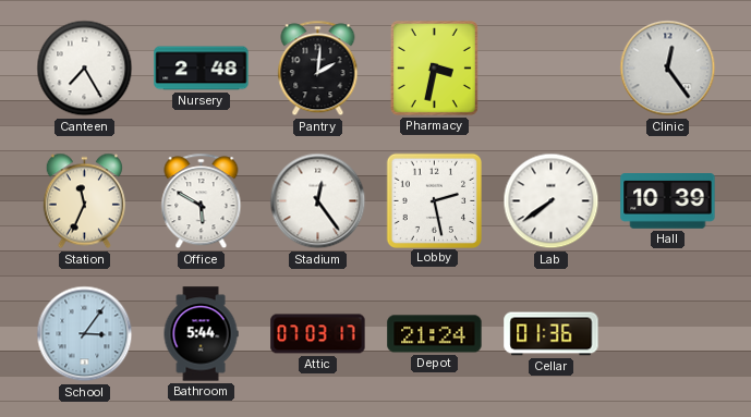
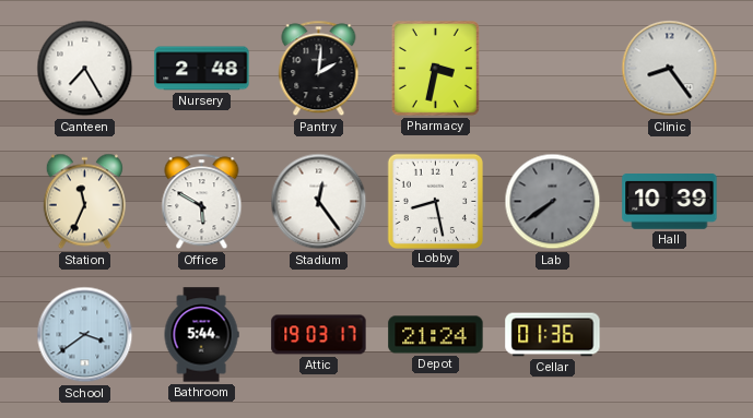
Clinic: 12:24 -> 8:24
Lobby: 2:28 -> 8:28
Lab dial: white -> grey
School: 3:06 -> 3:39
Attic: 07:03 -> 19:03
